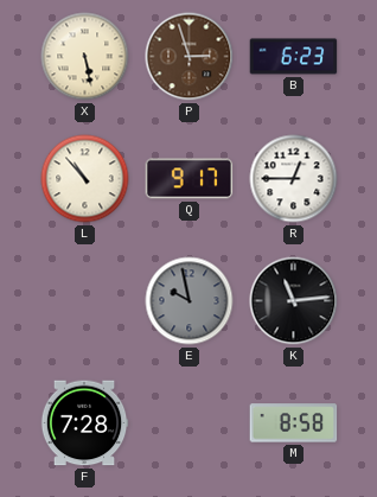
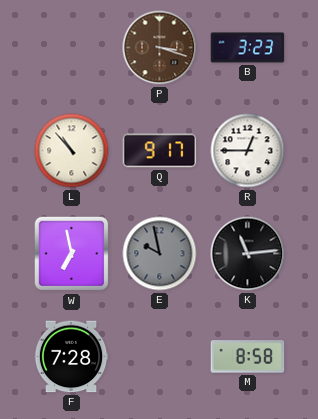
X: 5:28 -> none
P: 2:57 -> 3:18
B: 6:23 -> 3:23
W: none -> 6:58
